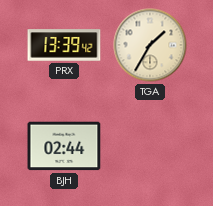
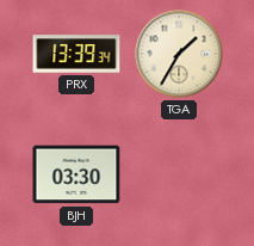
PRX: 13:39:42 -> 13:39:34
BJH: 02:44 -> 03:30
